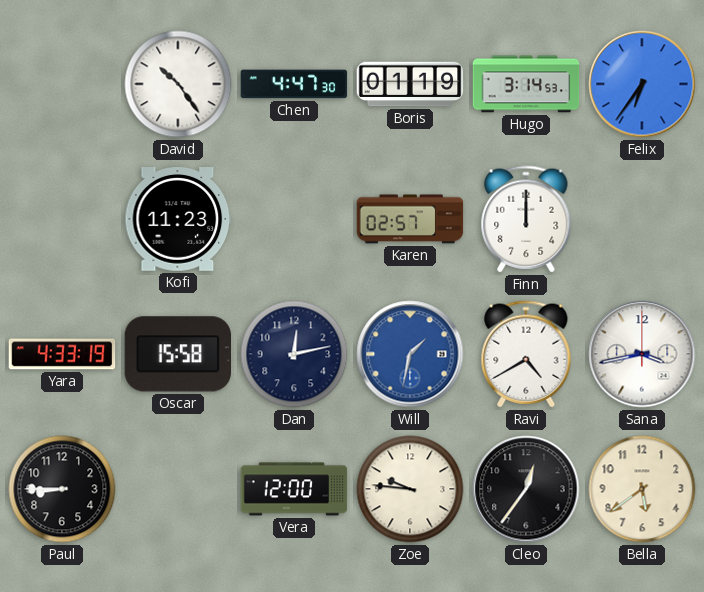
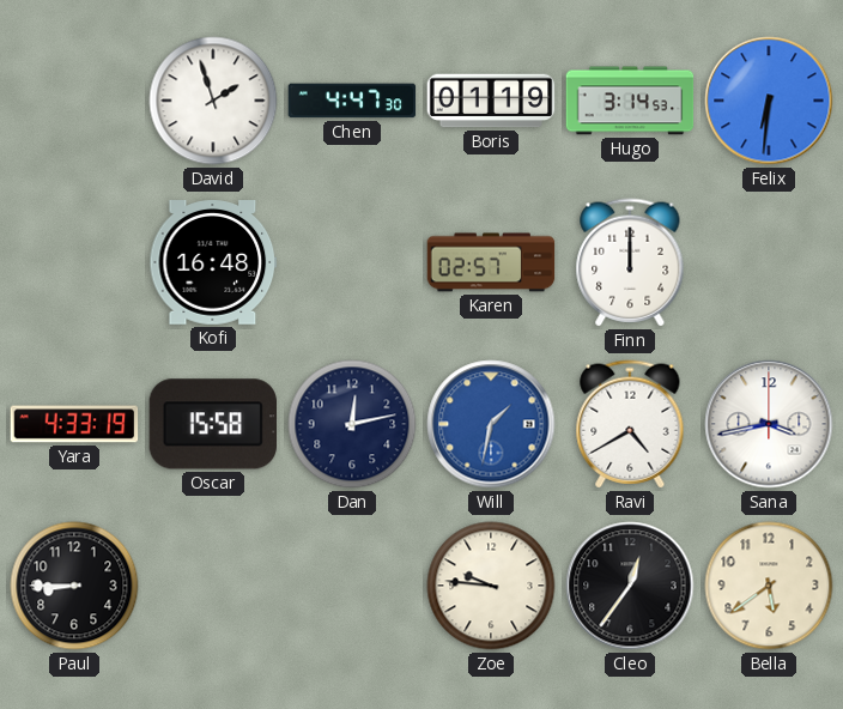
David: 10:24 -> 1:57
Felix: 6:36 -> 6:31
Kofi: 11:23 -> 16:48
Vera: 12:00 -> none
